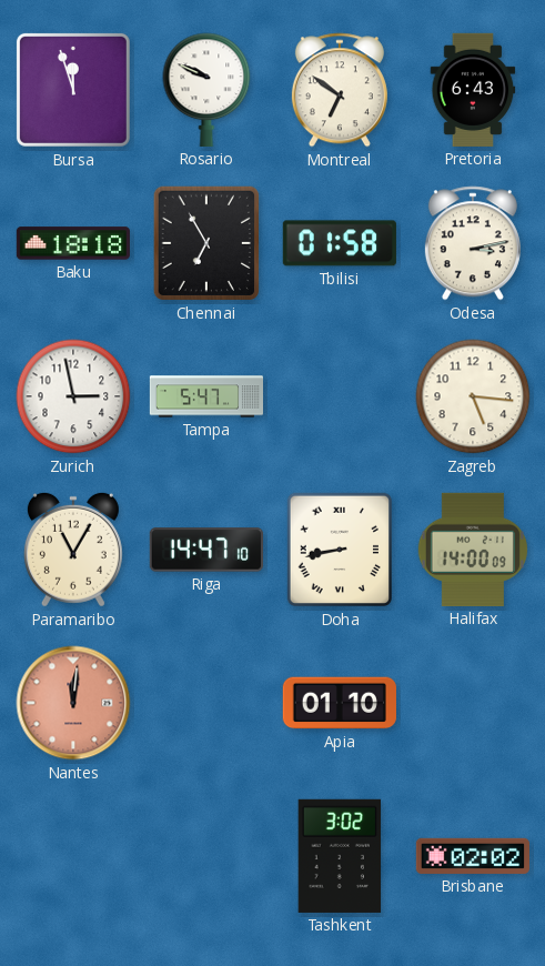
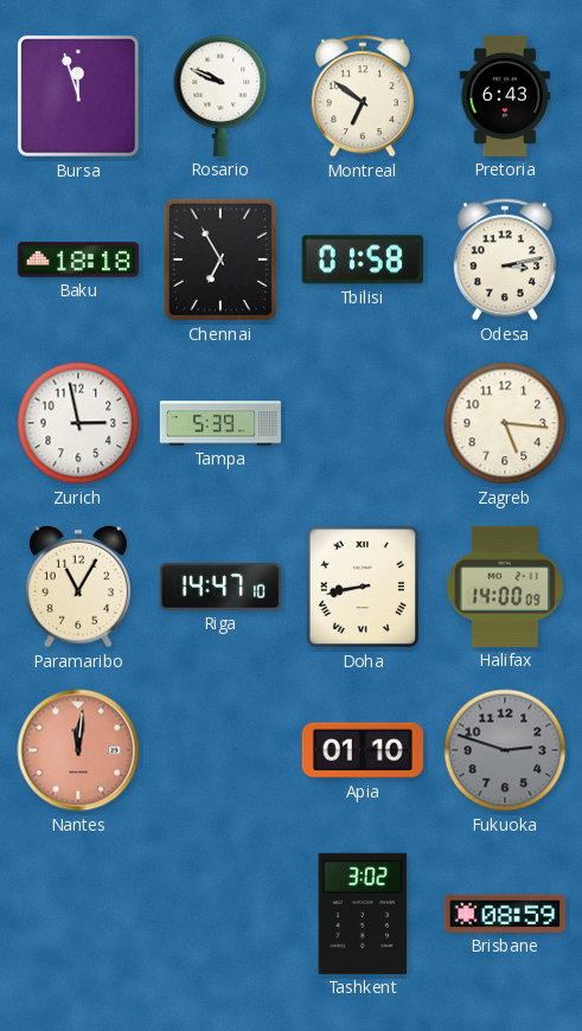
Tampa: 5:47 -> 5:39
Fukuoka: none -> 2:48
Brisbane: 02:02 -> 08:59
